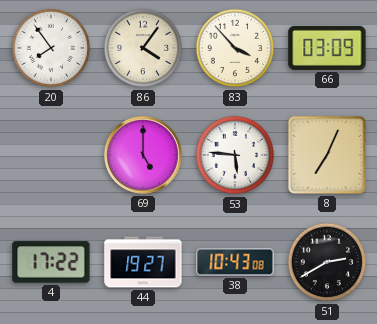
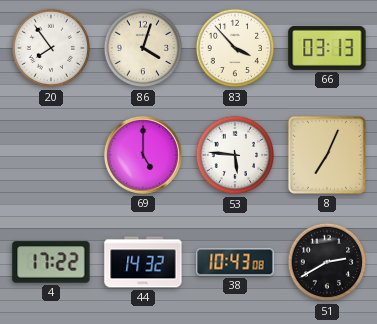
86: 4:06 -> 4:03
66: 03:09 -> 03:13
44: 19:27 -> 14:32
